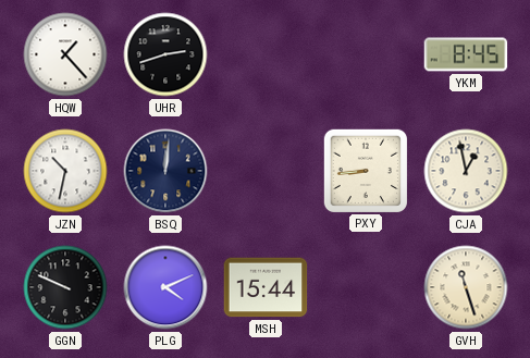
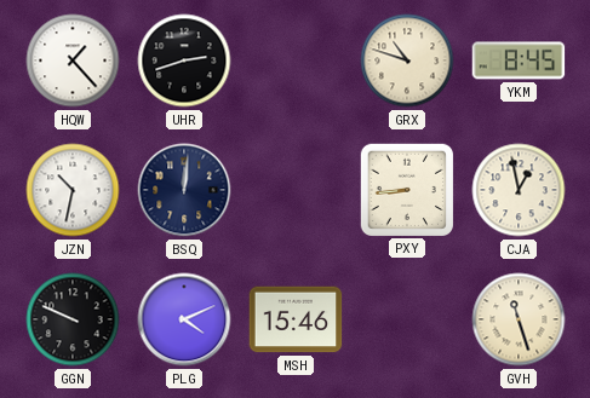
GRX: none -> 10:48
MSH: 15:44 -> 15:46
